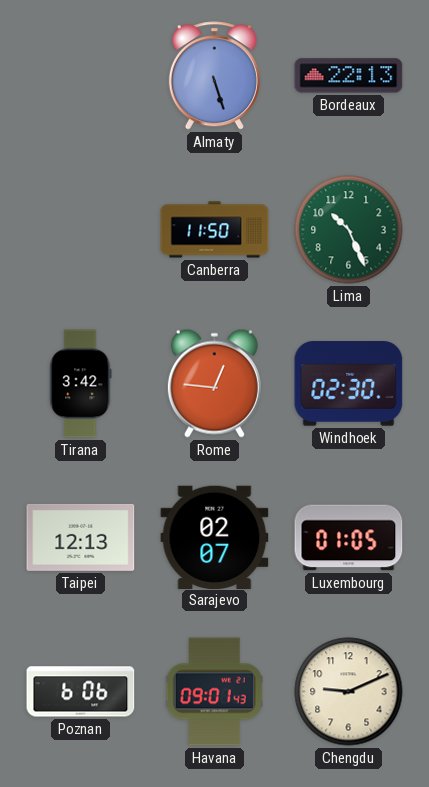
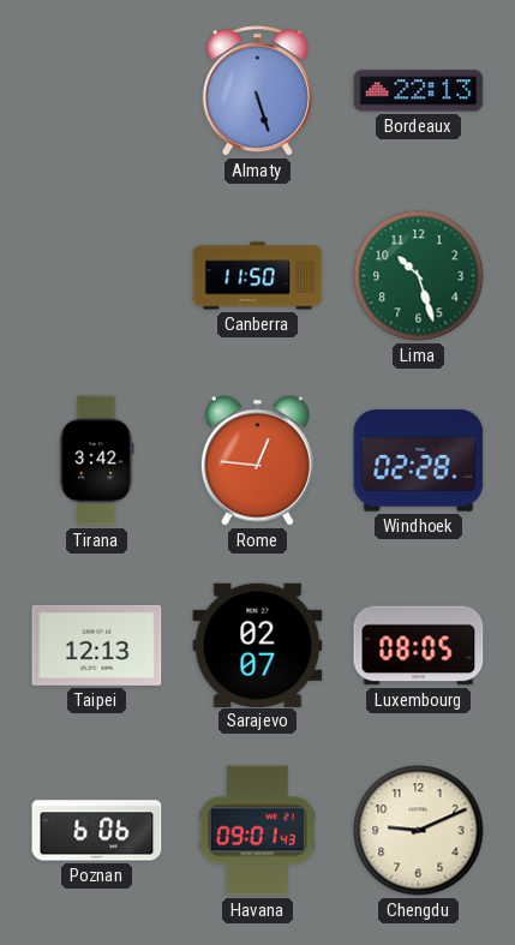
Lima: 10:26 -> 10:27
Windhoek: 02:30 -> 02:28
Luxembourg: 01:05 -> 08:05
